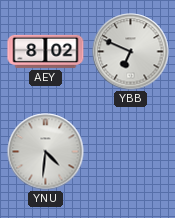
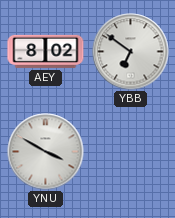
YBB: 6:49 -> 6:51
YNU: 4:31 -> 3:50
